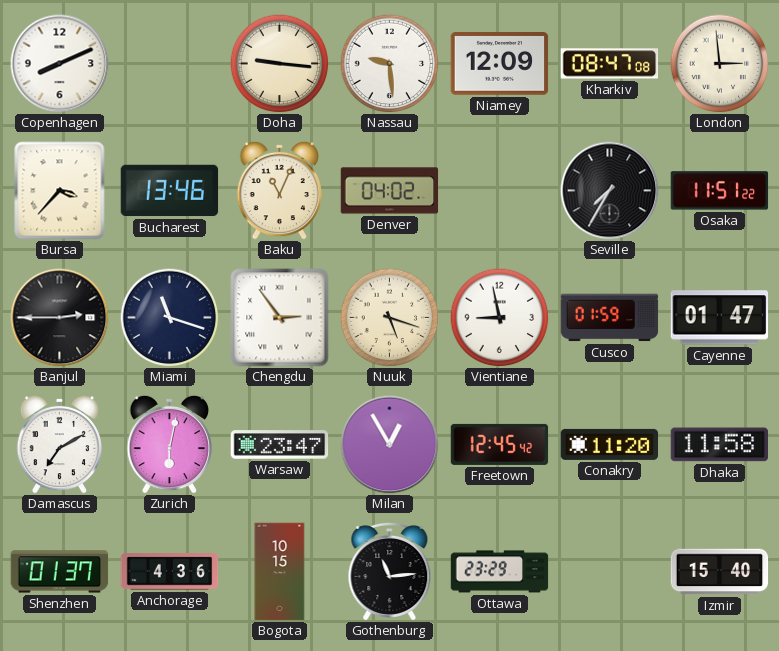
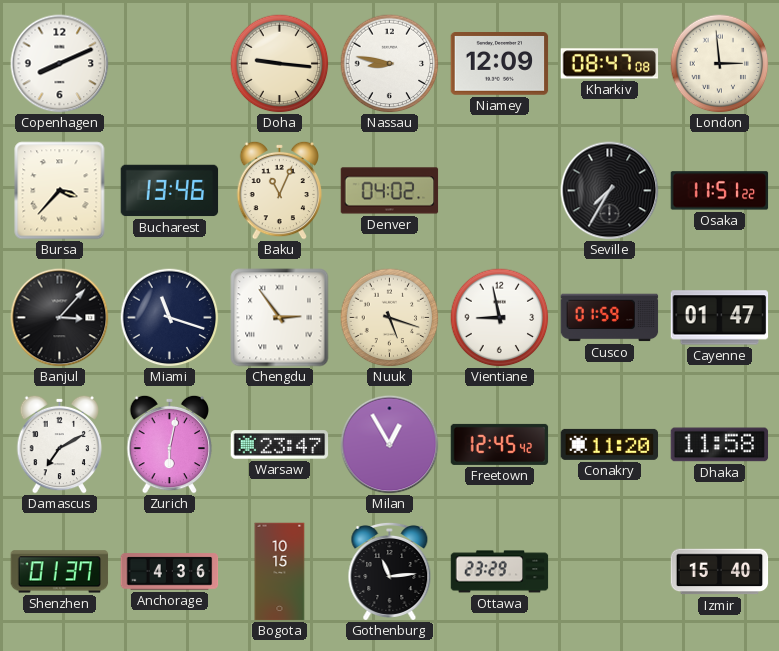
Nassau: 9:29 -> 8:47
Banjul: 2:45 -> 3:07
